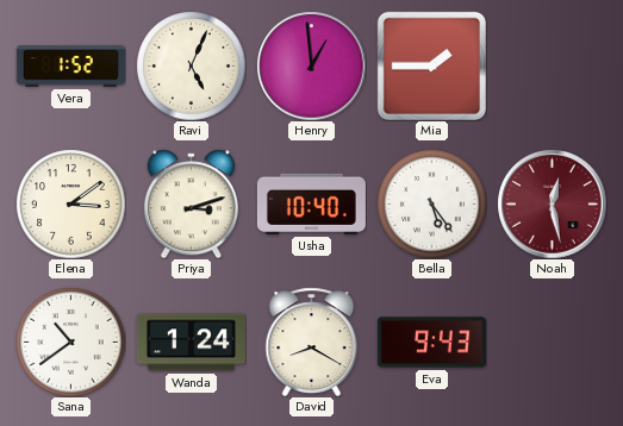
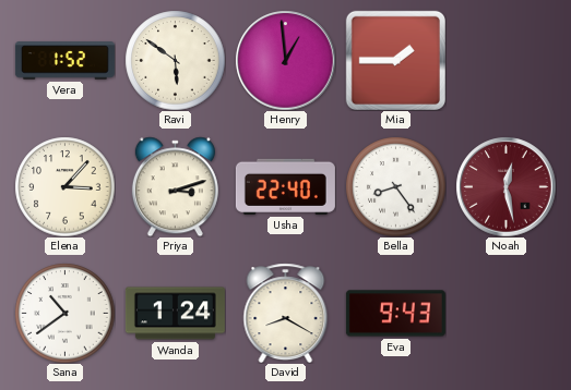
Ravi: 5:04 -> 5:51
Elena: 3:09 -> 3:07
Usha: 10:40 -> 22:40
Bella: 5:24 -> 8:24
